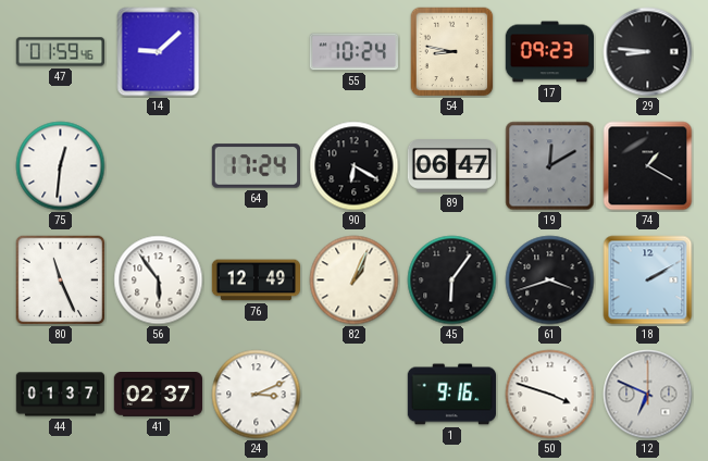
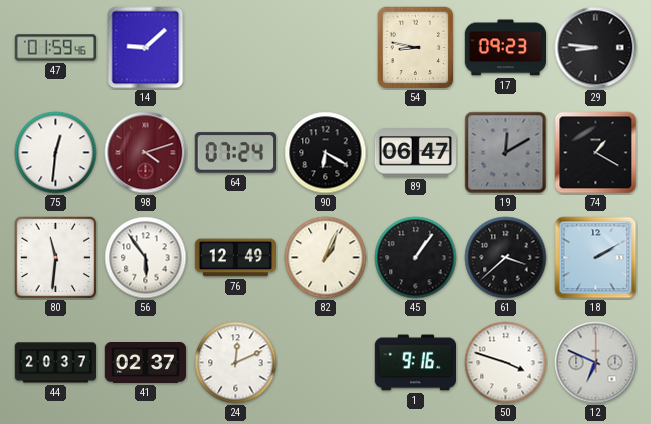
55: 10:24 -> none
98: none -> 4:12
64: 17:24 -> 07:24
80: 11:26 -> 11:31
45: 6:06 -> 1:06
61: 3:42 -> 3:38
44: 01:37 -> 20:37
24: 3:11 -> 12:11
